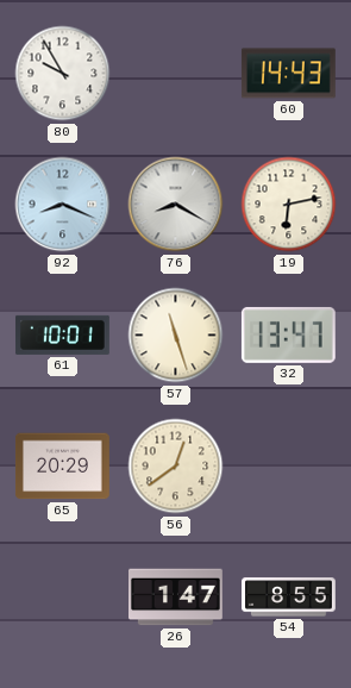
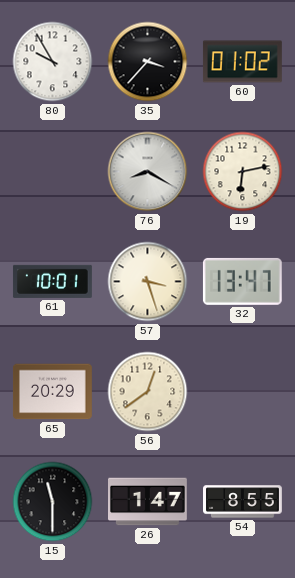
35: none -> 3:37
60: 14:43 -> 01:02
92: 8:19 -> none
57: 11:27 -> 3:27
15: none -> 11:30
